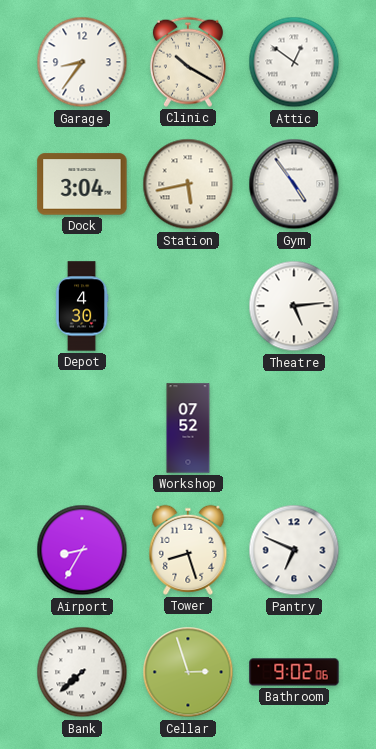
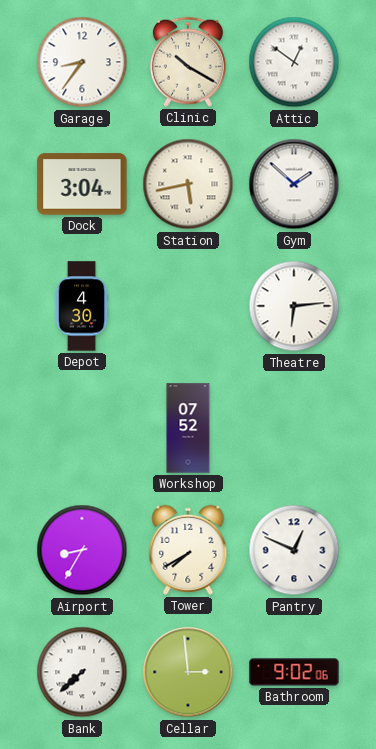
Gym: 4:54 -> 1:52
Theatre: 5:14 -> 6:14
Tower: 8:27 -> 7:40
Pantry: 6:49 -> 12:49
Cellar: 2:57 -> 2:59
